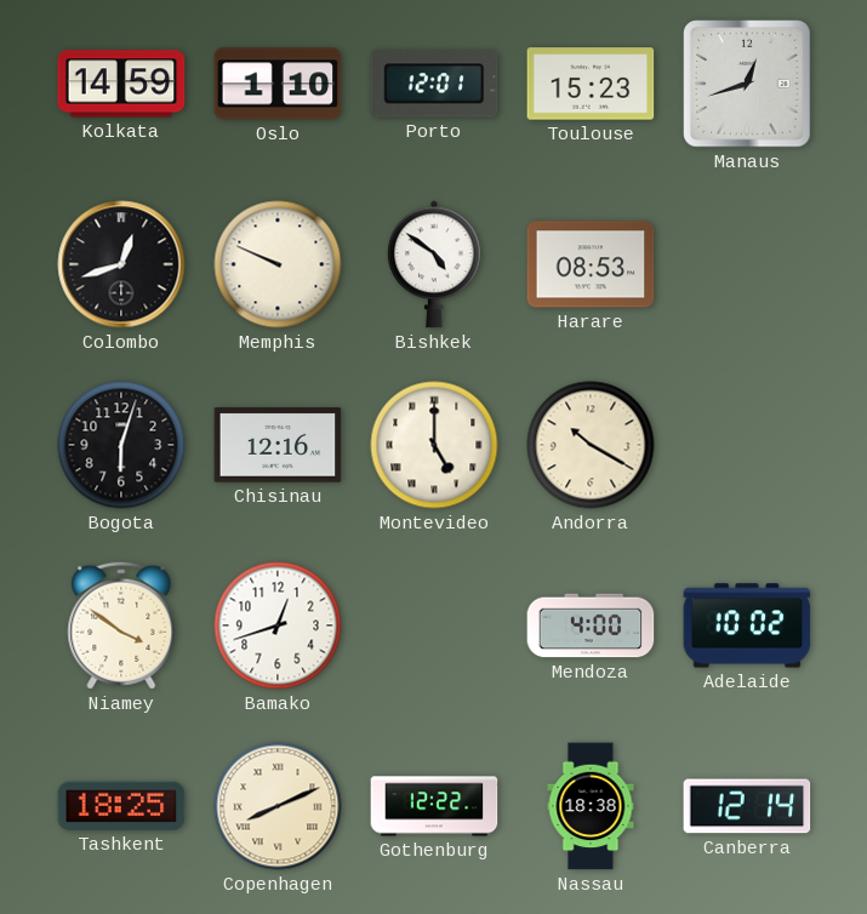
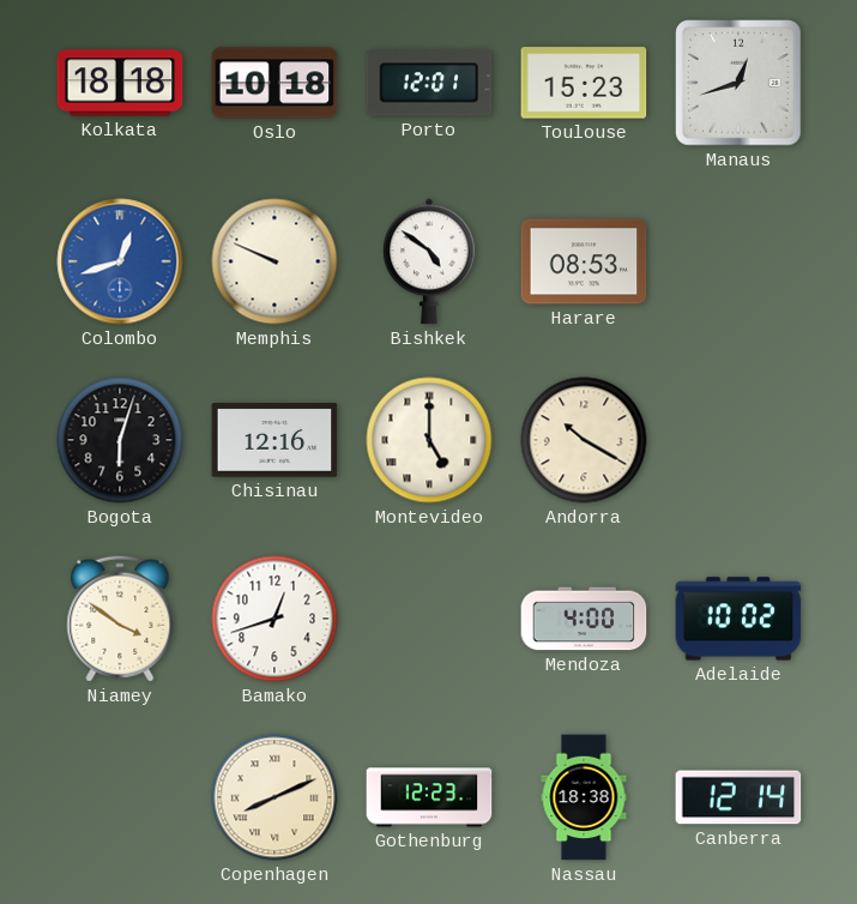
Kolkata: 14:59 -> 18:18
Oslo: 1:10 -> 10:18
Colombo dial: black -> blue
Tashkent: 18:25 -> none
Gothenburg: 12:22 -> 12:23
